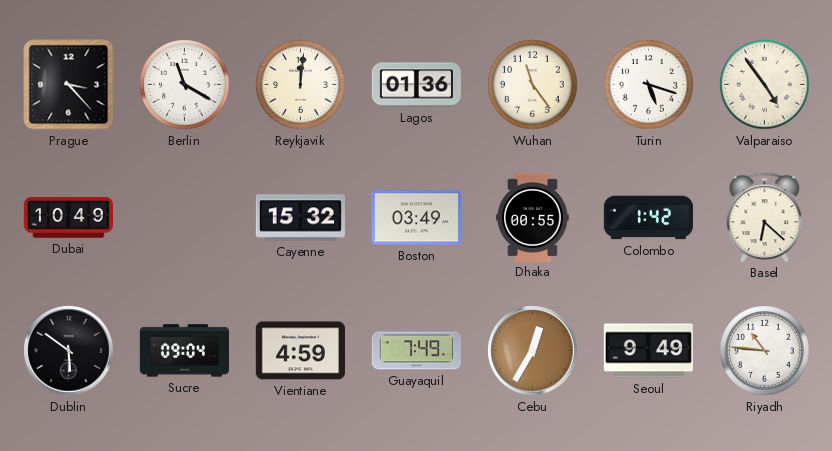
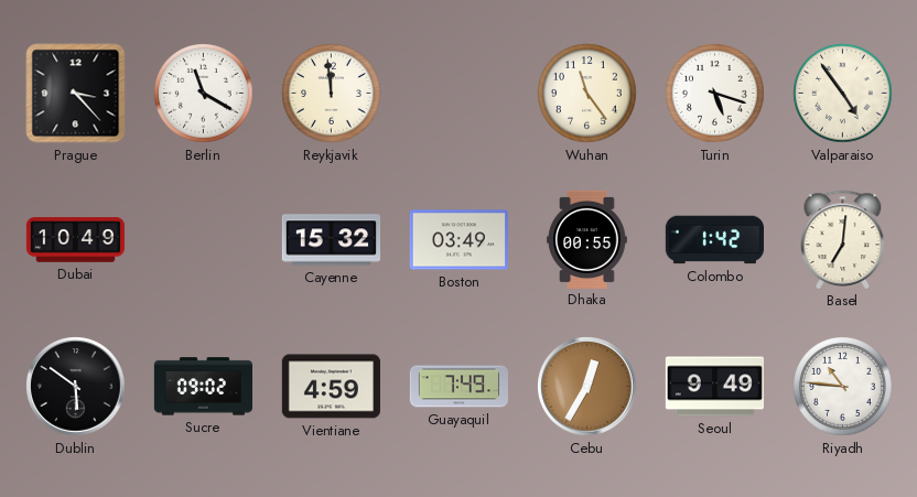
Reykjavik: 12:01 -> 11:59
Lagos: 01:36 -> none
Basel: 6:22 -> 7:01
Sucre: 09:04 -> 09:02
